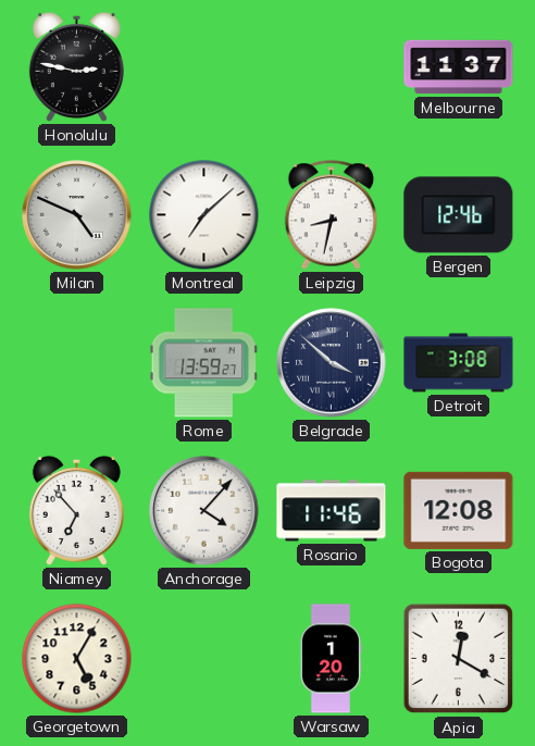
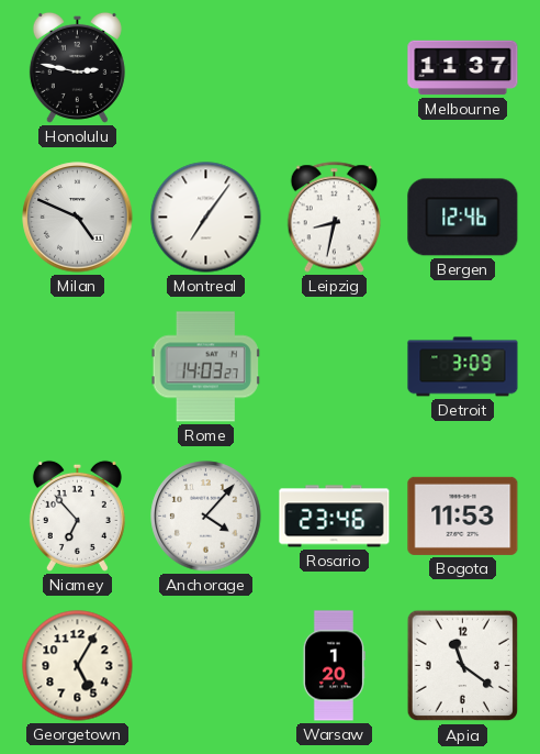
Montreal: 7:08 -> 7:06
Rome: 13:59 -> 14:03
Belgrade: 3:52 -> none
Detroit: 3:08 -> 3:09
Rosario: 11:46 -> 23:46
Bogota: 12:08 -> 11:53
Apia: 12:20 -> 11:21
